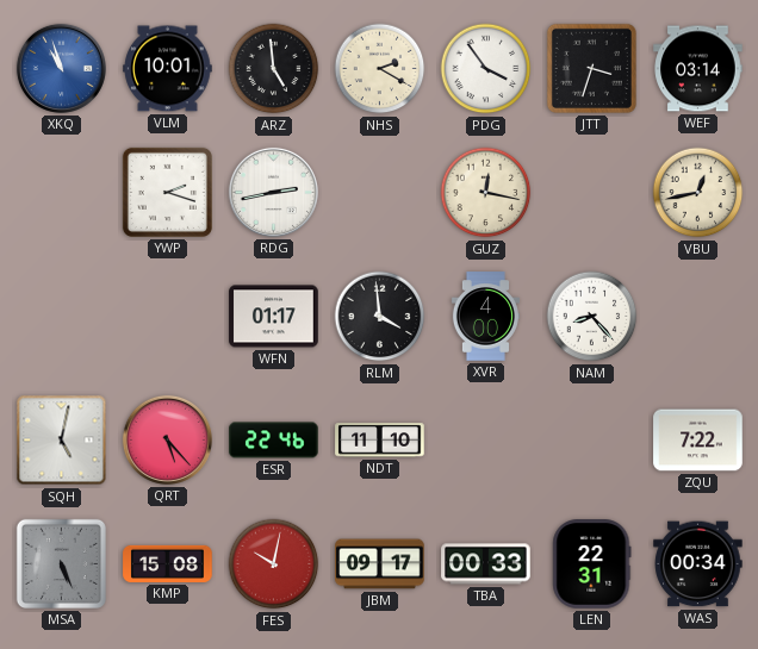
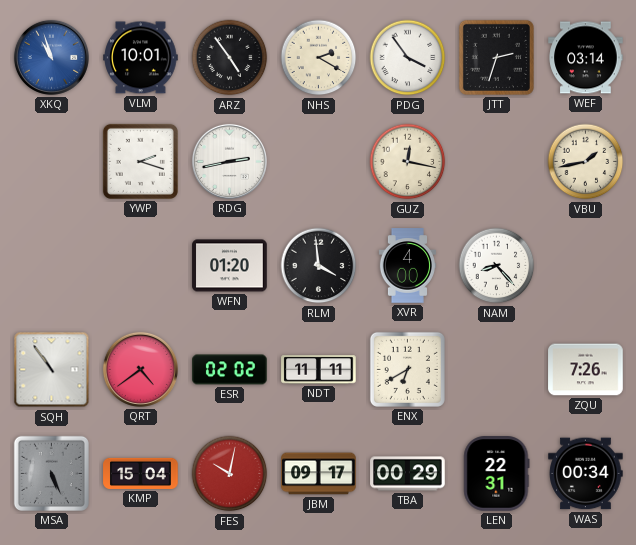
ARZ: 4:59 -> 4:54
JTT: 3:33 -> 2:33
VBU: 12:43 -> 1:43
WFN: 01:17 -> 01:20
SQH: 5:02 -> 10:54
QRT: 5:23 -> 4:39
ESR: 22:46 -> 02:02
NDT: 11:10 -> 11:11
ENX: none -> 6:40
ZQU: 7:22 -> 7:26
KMP: 15:08 -> 15:04
TBA: 00:33 -> 00:29
